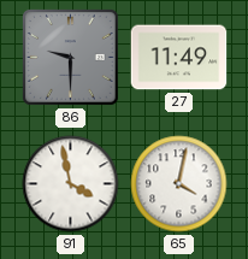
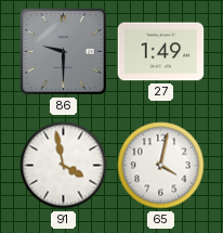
27: 11:49 -> 1:49
